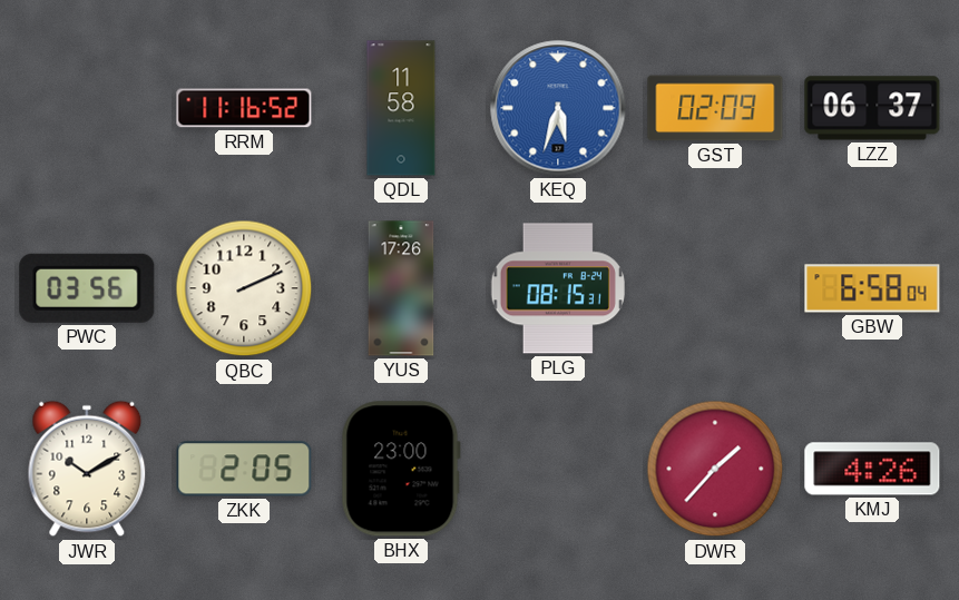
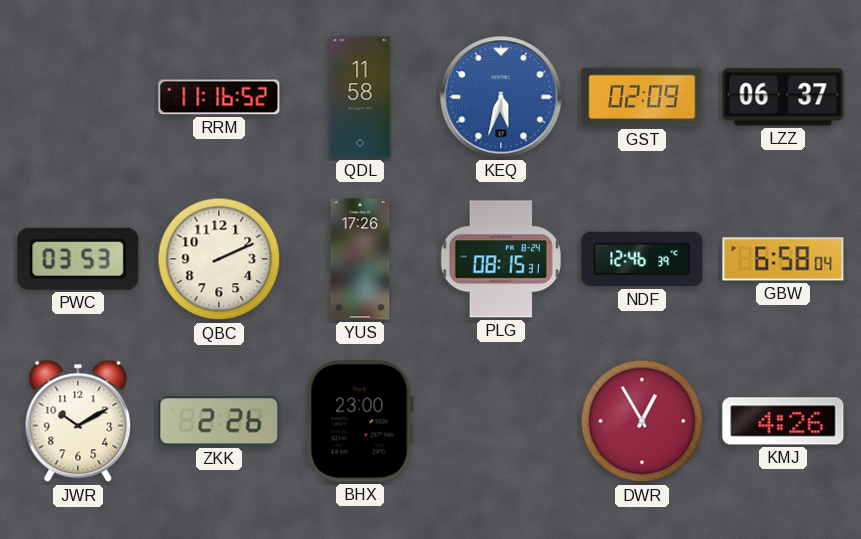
PWC: 03:56 -> 03:53
NDF: none -> 12:46
ZKK: 2:05 -> 2:26
DWR: 1:37 -> 12:55
